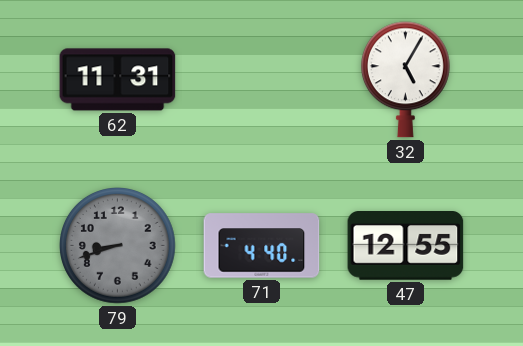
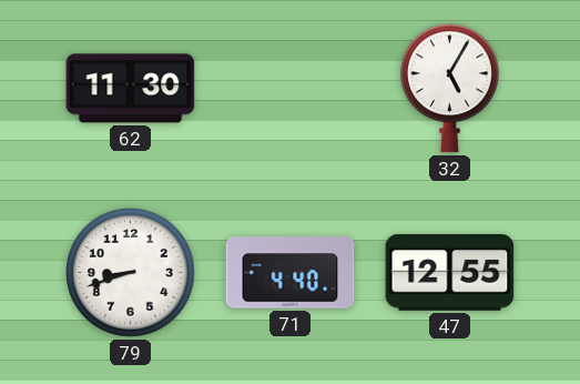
62: 11:31 -> 11:30
79 dial: grey -> white
